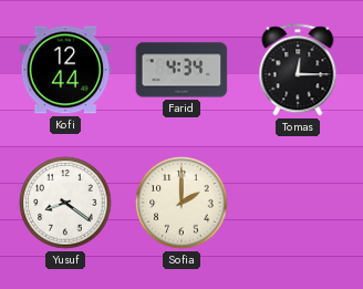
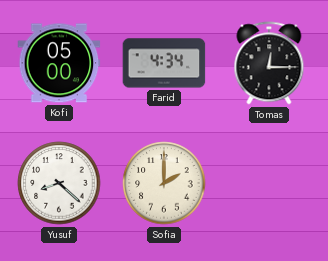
Kofi: 12:44 -> 05:00
Yusuf: 8:21 -> 8:22
